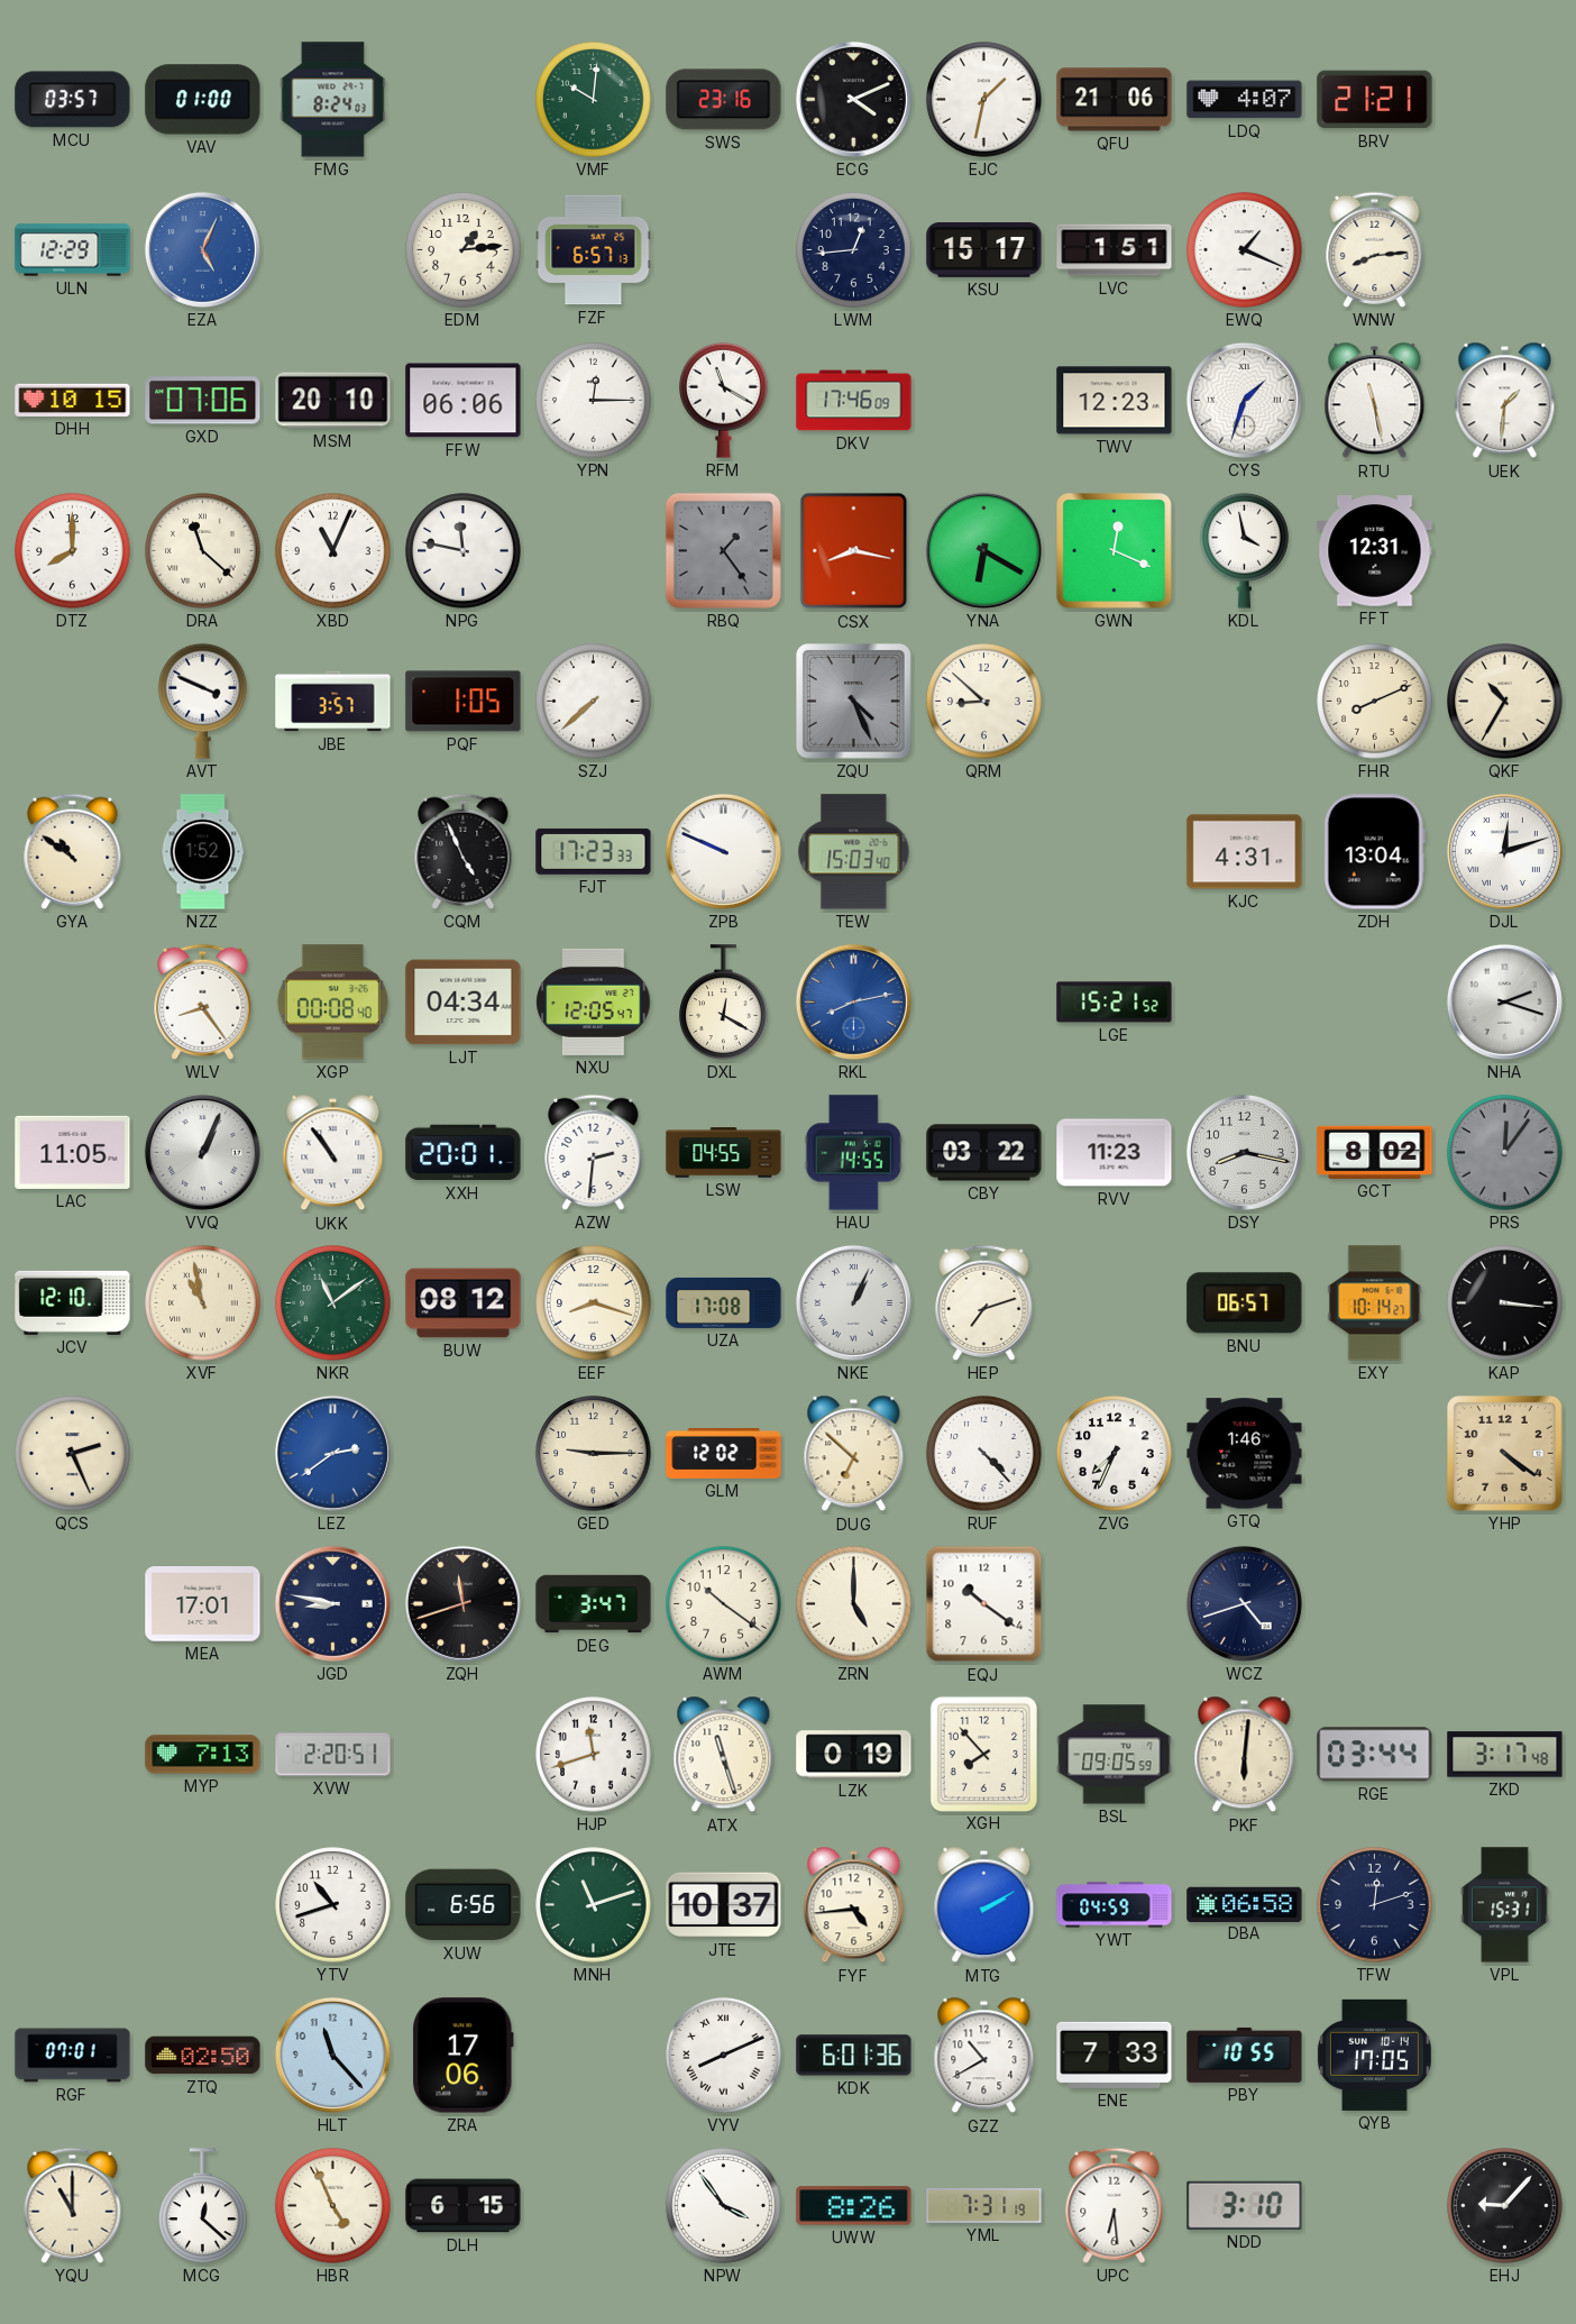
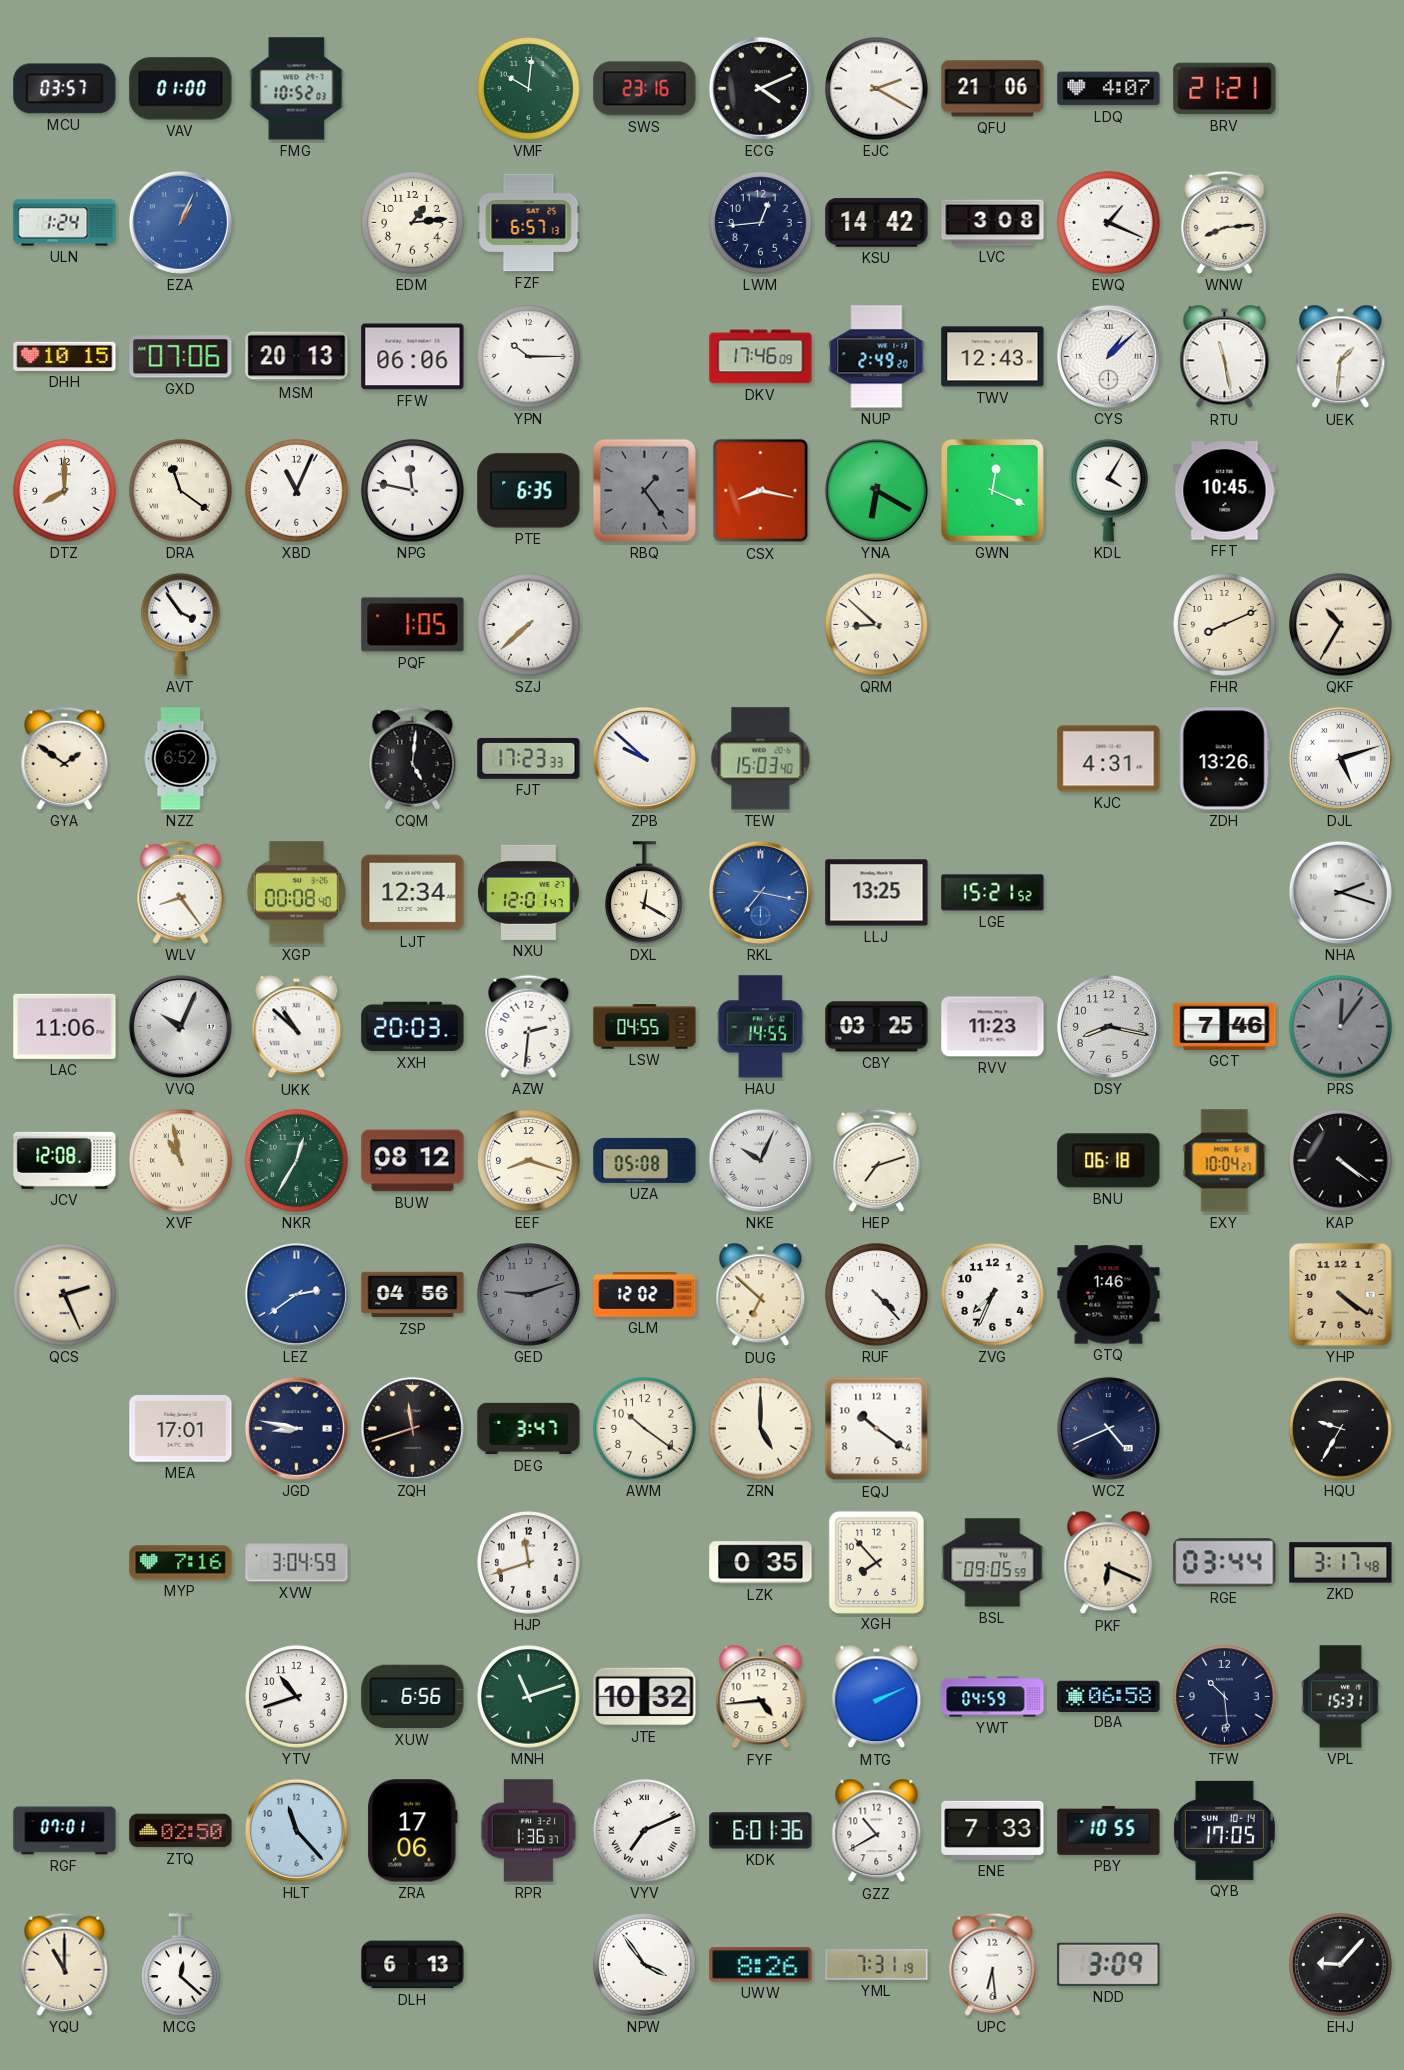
FMG: 8:24 -> 10:52
EJC: 1:32 -> 2:20
ULN: 12:29 -> 1:24
EZA: 5:04 -> 1:04
KSU: 15:17 -> 14:42
LVC: 1:51 -> 3:08
MSM: 20:10 -> 20:13
YPN: 12:15 -> 10:15
RFM: 11:20 -> none
NUP: none -> 2:49
TWV: 12:23 -> 12:43
CYS: 1:33 -> 1:08
DRA: 11:22 -> 11:21
PTE: none -> 6:35
KDL: 3:58 -> 4:05
FFT: 12:31 -> 10:45
AVT: 3:49 -> 3:54
JBE: 3:57 -> none
ZQU: 4:26 -> none
GYA: 10:51 -> 1:51
NZZ: 1:52 -> 6:52
CQM: 4:56 -> 5:01
ZPB: 9:49 -> 9:52
ZDH: 13:04 -> 13:26
DJL: 12:12 -> 5:12
LJT: 04:34 -> 12:34
NXU: 12:05 -> 12:01
RKL: 8:13 -> 7:17
LLJ: none -> 13:25
LAC: 11:05 -> 11:06
VVQ: 1:04 -> 10:04
UKK: 10:54 -> 10:52
XXH: 20:01 -> 20:03
CBY: 03:22 -> 03:25
GCT: 8:02 -> 7:46
JCV: 12:10 -> 12:08
NKR: 11:09 -> 12:35
UZA: 17:08 -> 05:08
NKE: 1:04 -> 10:04
BNU: 06:57 -> 06:18
EXY: 10:14 -> 10:04
KAP: 3:16 -> 4:21
ZSP: none -> 04:56
GED: 9:15 -> 9:12
GED dial: cream -> grey
WCZ: 4:42 -> 4:41
HQU: none -> 9:35
MYP: 7:13 -> 7:16
XVW: 2:20 -> 3:04
ATX: 11:27 -> none
LZK: 0:19 -> 0:35
PKF: 6:01 -> 6:19
JTE: 10:37 -> 10:32
MTG: 2:10 -> 2:11
TFW: 12:12 -> 10:29
RPR: none -> 1:36
VYV: 8:11 -> 7:11
HBR: 4:56 -> none
DLH: 6:15 -> 6:13
NDD: 3:10 -> 3:09
